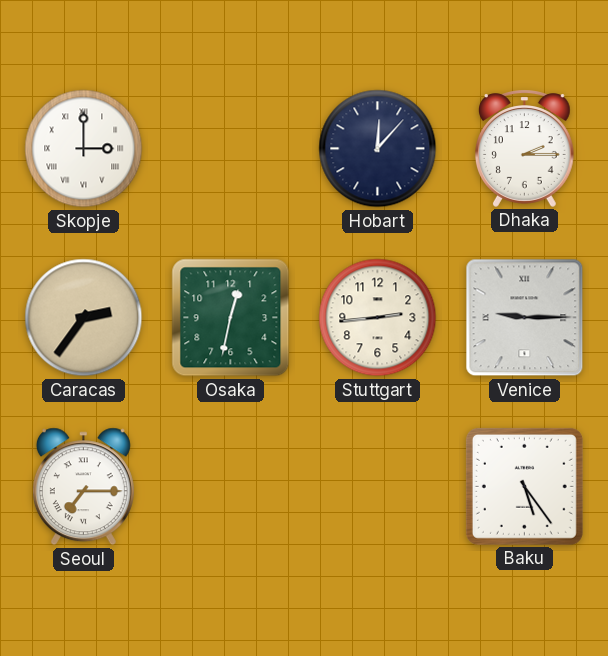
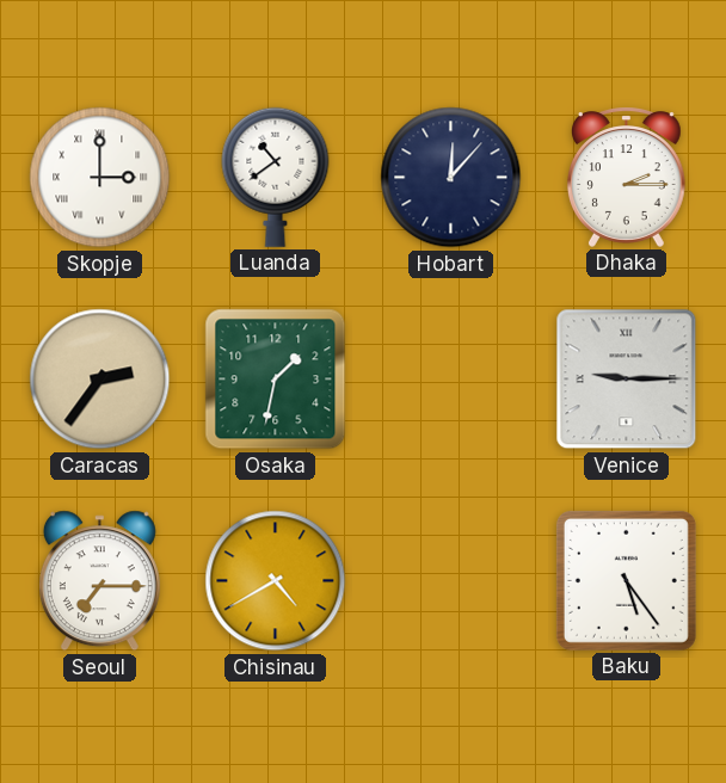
Luanda: none -> 10:39
Osaka: 12:32 -> 1:32
Stuttgart: 2:44 -> none
Chisinau: none -> 4:40
